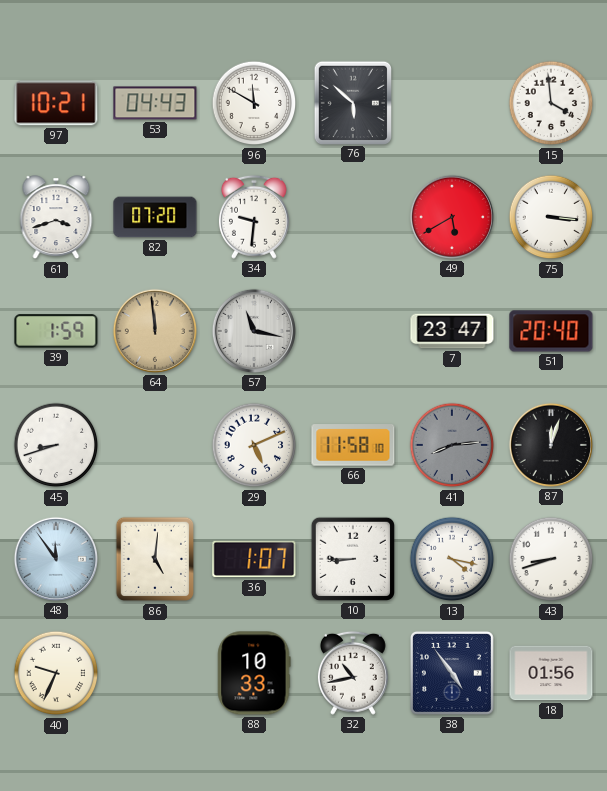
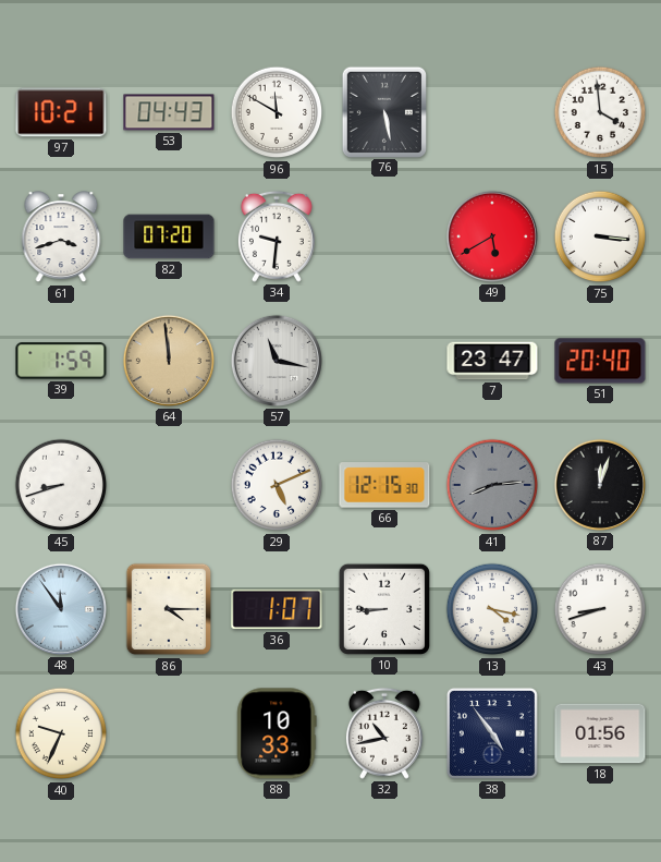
76: 5:52 -> 5:28
66: 11:58 -> 12:15
86: 5:01 -> 4:15
